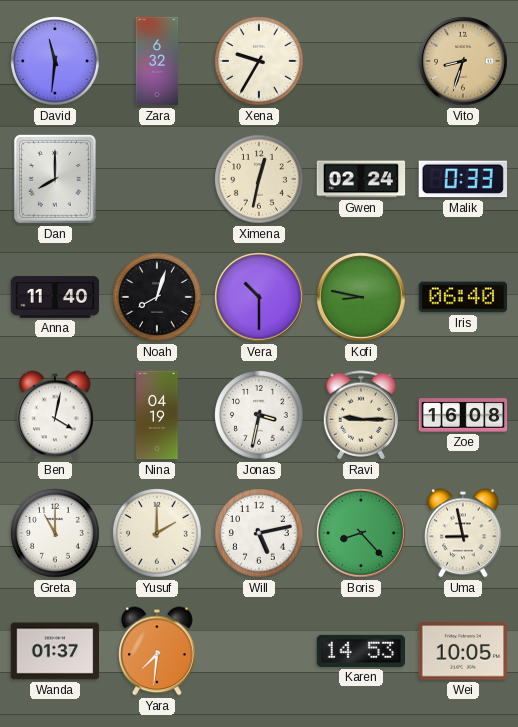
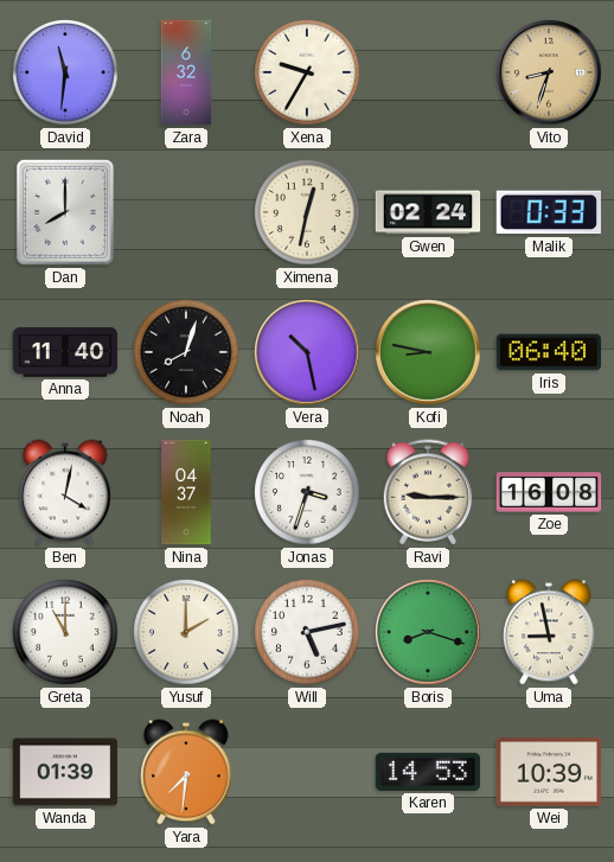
Vera: 10:30 -> 10:28
Nina: 04:19 -> 04:37
Jonas: 3:32 -> 3:33
Boris: 8:23 -> 8:18
Wanda: 01:37 -> 01:39
Wei: 10:05 -> 10:39
